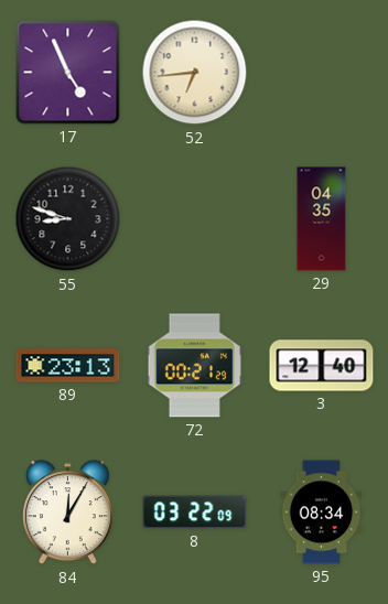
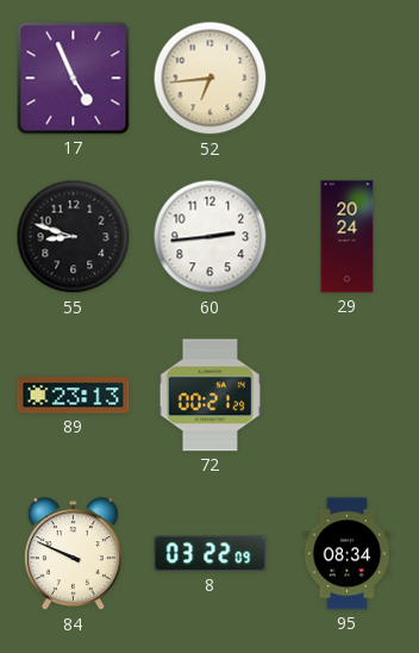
60: none -> 2:44
29: 04:35 -> 20:24
3: 12:40 -> none
84: 12:05 -> 9:49
